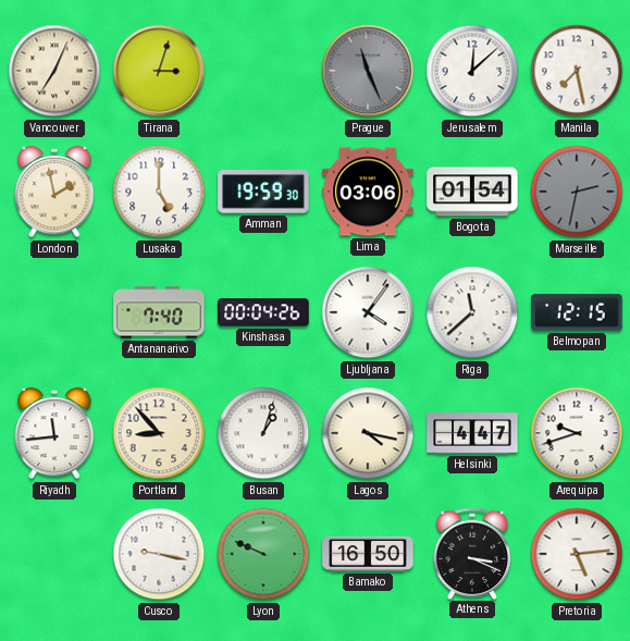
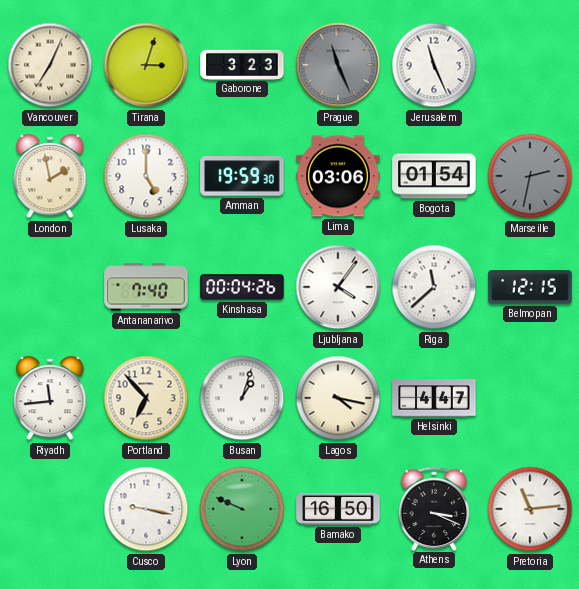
Gaborone: none -> 3:23
Jerusalem: 12:08 -> 11:26
Manila: 7:28 -> none
Portland: 8:53 -> 6:53
Arequipa: 9:42 -> none
Pretoria: 5:14 -> 11:14
